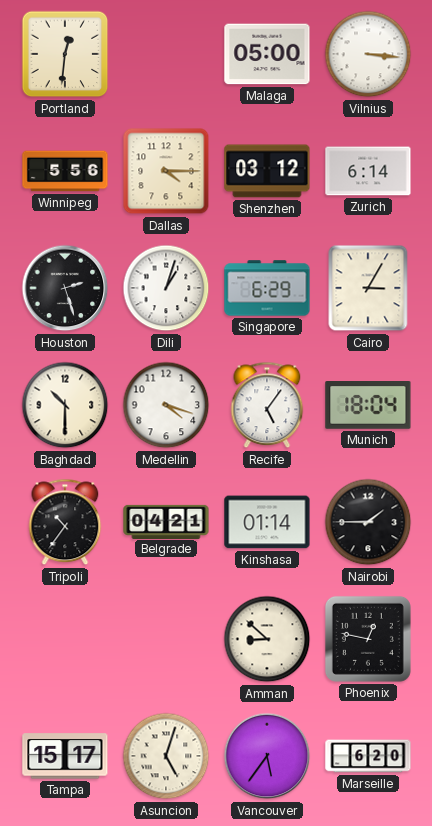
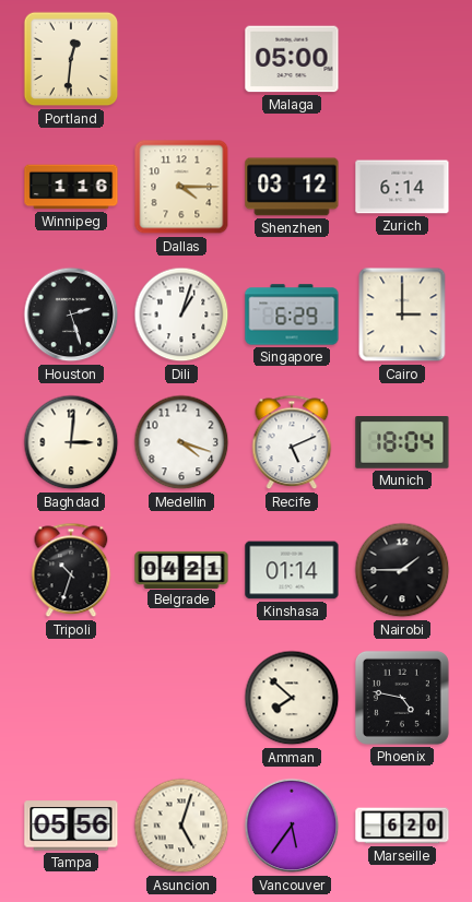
Vilnius: 3:16 -> none
Winnipeg: 5:56 -> 1:16
Cairo: 3:05 -> 3:00
Baghdad: 10:30 -> 3:01
Recife: 5:06 -> 5:11
Tripoli: 10:36 -> 10:33
Amman: 8:52 -> 7:52
Phoenix: 12:47 -> 4:47
Tampa: 15:17 -> 05:56
